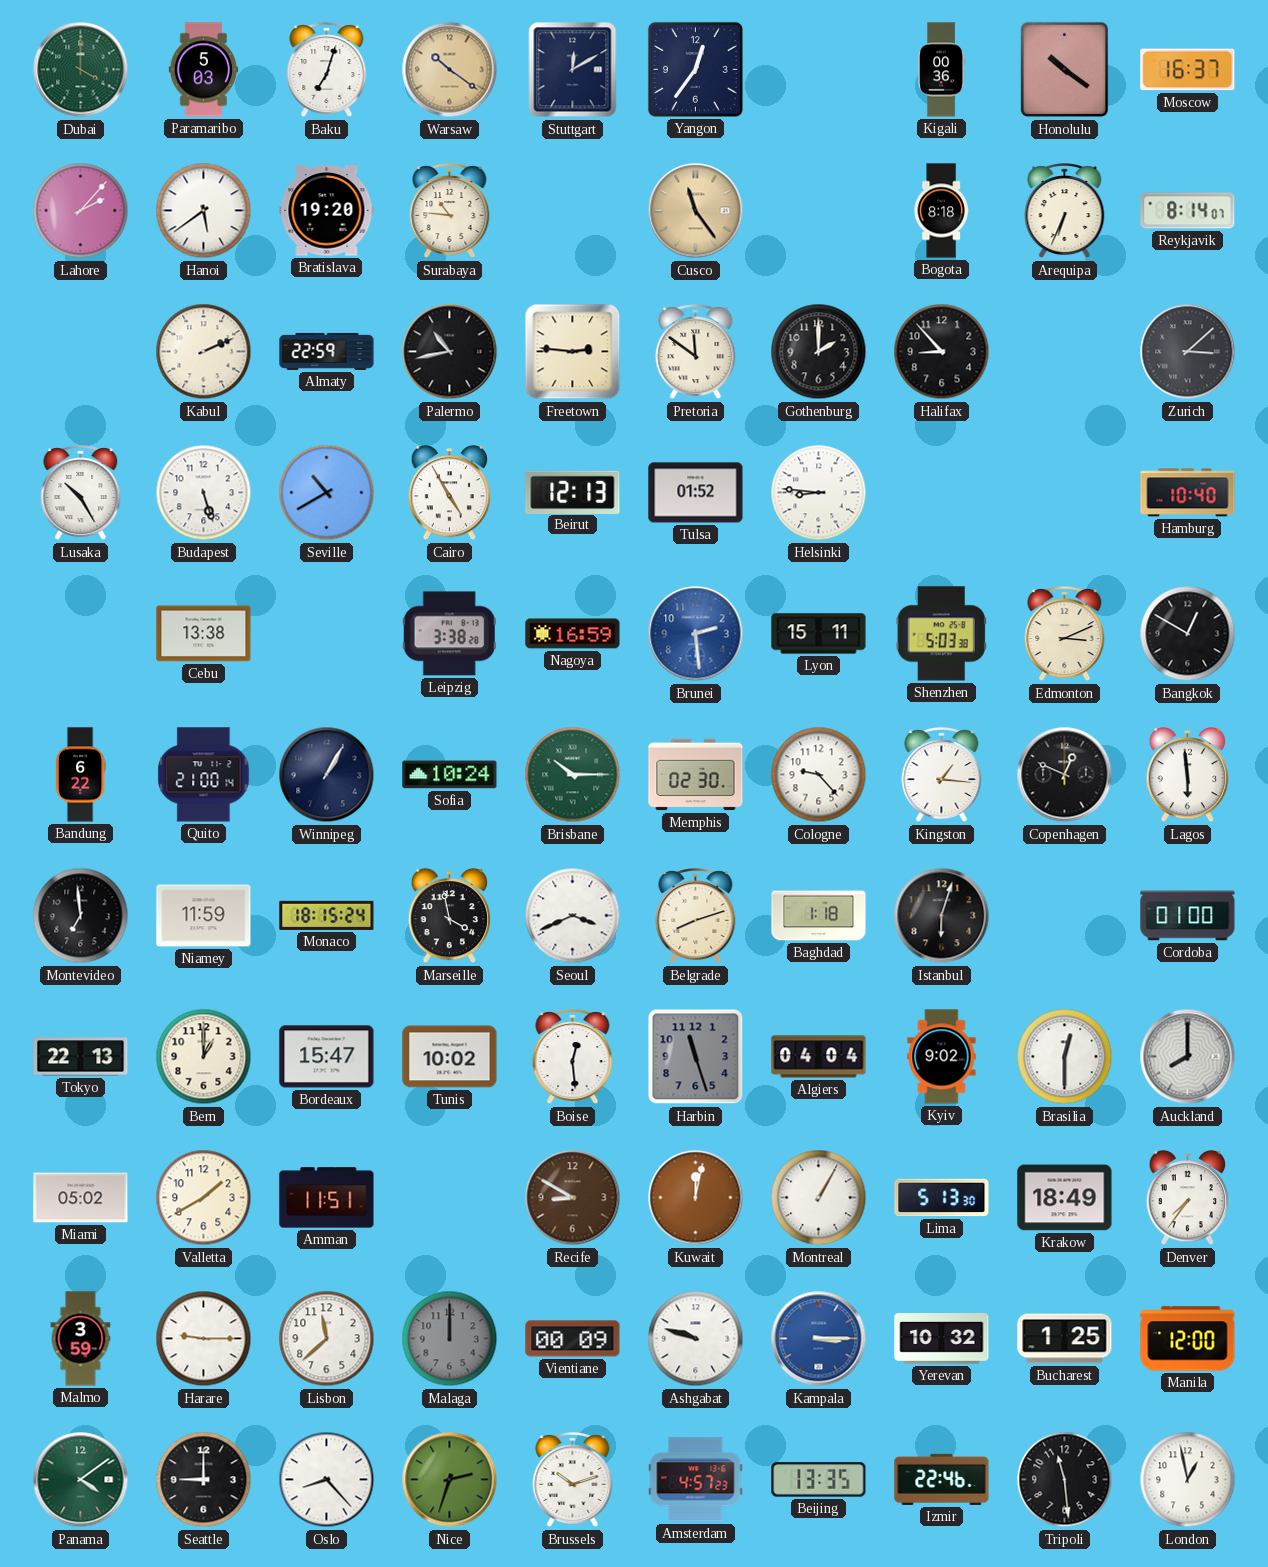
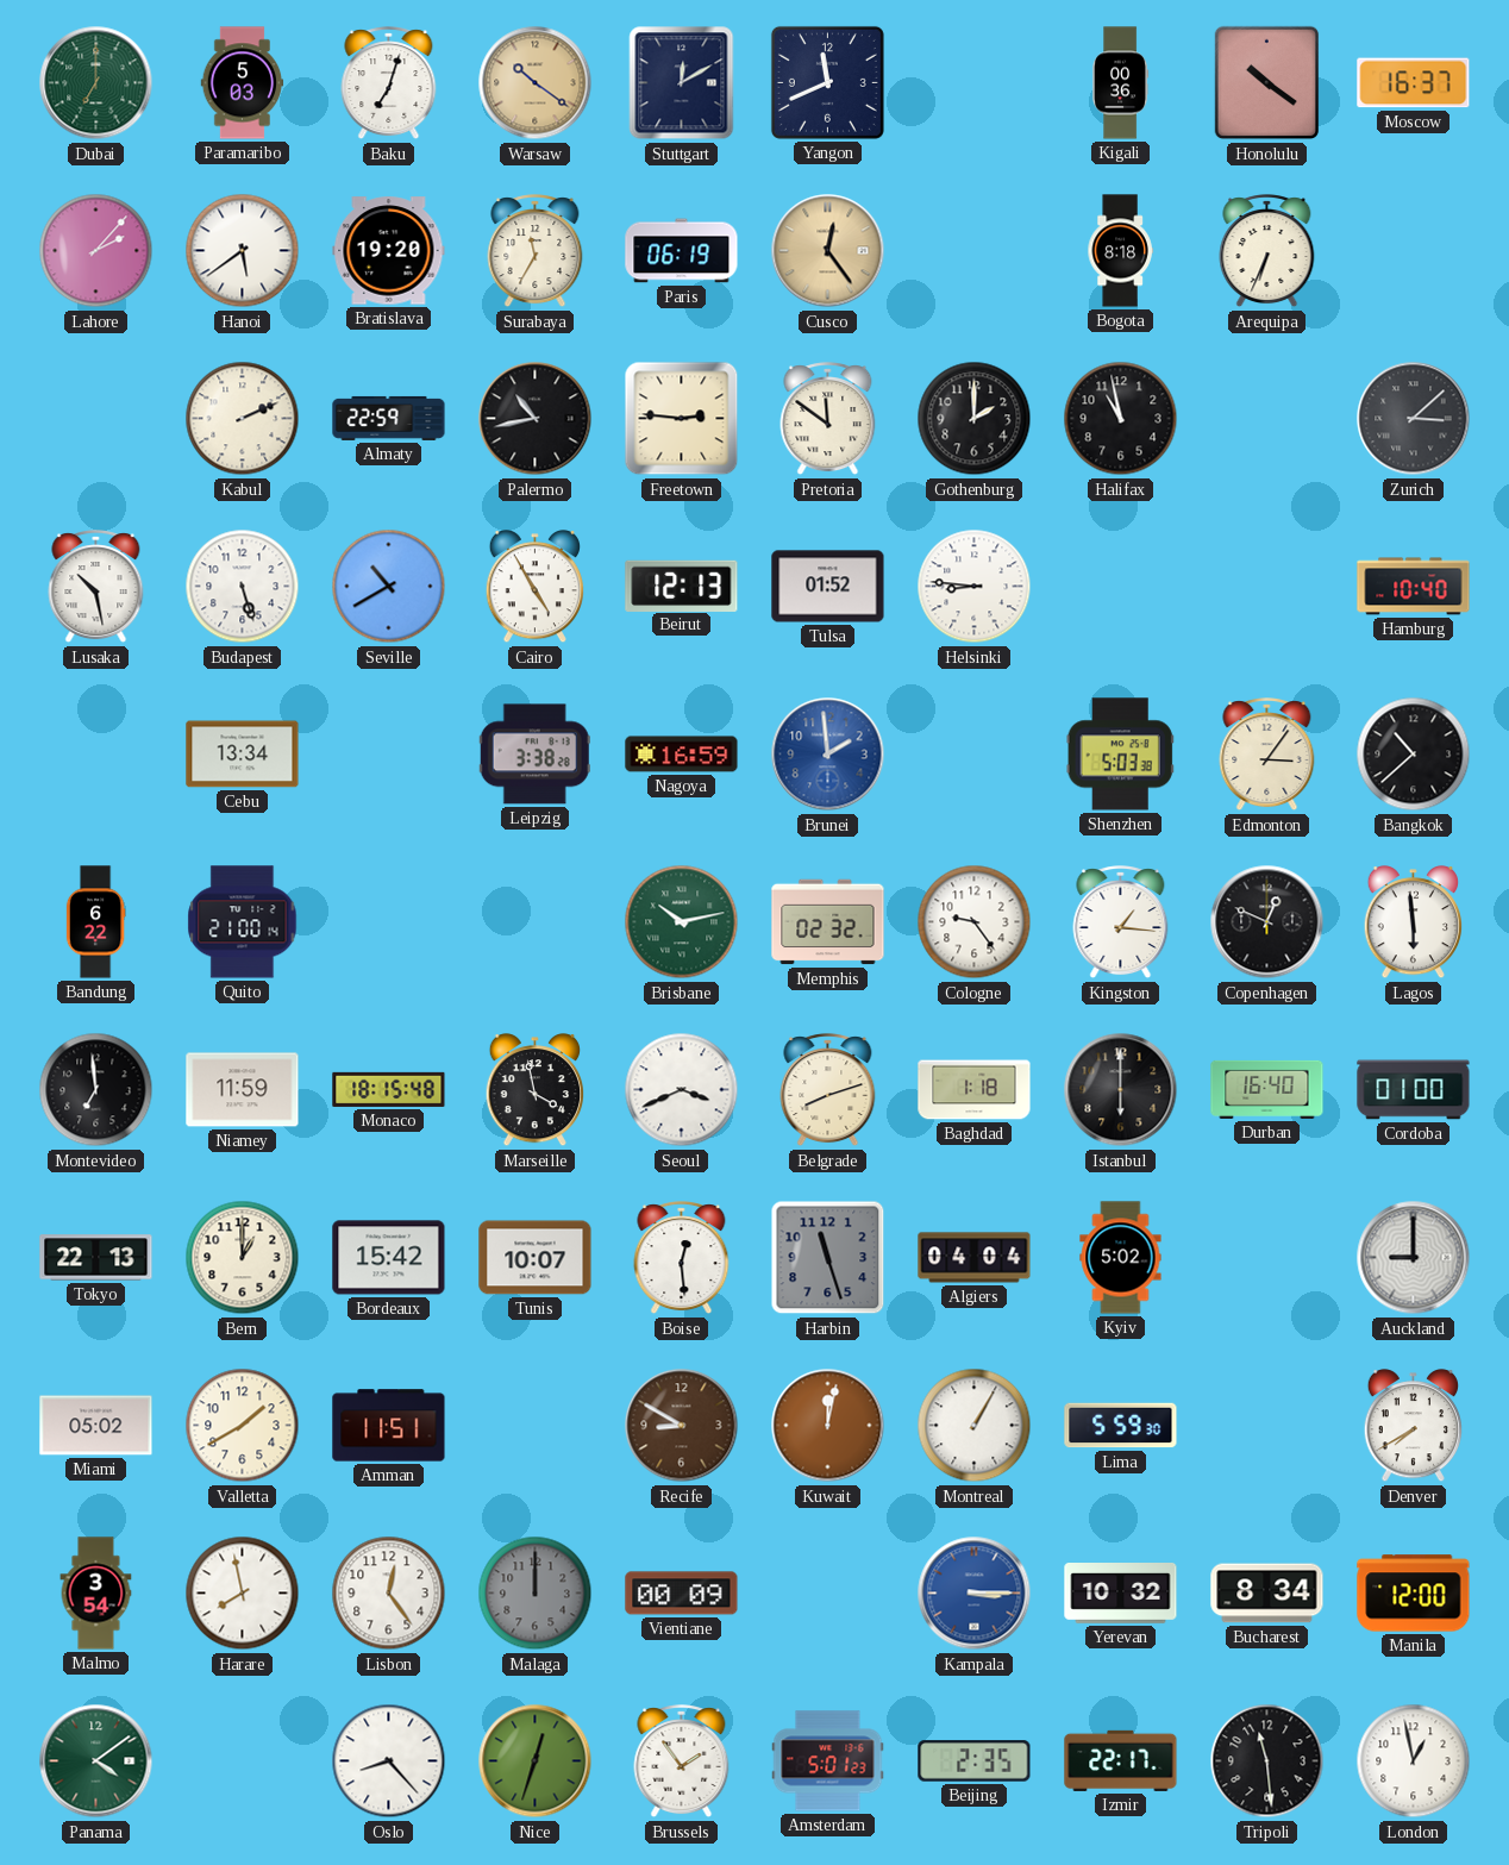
Dubai: 4:00 -> 7:00
Yangon: 12:36 -> 11:41
Surabaya: 10:46 -> 11:35
Paris: none -> 06:19
Cusco: 11:24 -> 12:24
Reykjavik: 8:14 -> none
Halifax: 8:53 -> 10:58
Lusaka: 10:25 -> 10:28
Cebu: 13:38 -> 13:34
Brunei: 2:29 -> 1:59
Lyon: 15:11 -> none
Edmonton: 3:11 -> 3:06
Bangkok: 12:50 -> 10:38
Winnipeg: 1:05 -> none
Sofia: 10:24 -> none
Brisbane: 10:15 -> 10:13
Memphis: 02:30 -> 02:32
Cologne: 9:23 -> 9:24
Monaco: 18:15:24 -> 18:15:48
Istanbul: 6:03 -> 6:00
Durban: none -> 16:40
Bordeaux: 15:47 -> 15:42
Tunis: 10:02 -> 10:07
Kyiv: 9:02 -> 5:02
Brasilia: 12:30 -> none
Auckland: 8:00 -> 9:00
Lima: 5:13 -> 5:59
Krakow: 18:49 -> none
Denver: 7:36 -> 7:40
Malmo: 3:59 -> 3:54
Harare: 9:15 -> 7:58
Lisbon: 11:38 -> 12:24
Ashgabat: 9:48 -> none
Bucharest: 1:25 -> 8:34
Seattle: 9:00 -> none
Nice: 2:33 -> 12:33
Brussels: 10:12 -> 1:54
Amsterdam: 4:57 -> 5:01
Beijing: 13:35 -> 2:35
Izmir: 22:46 -> 22:17
